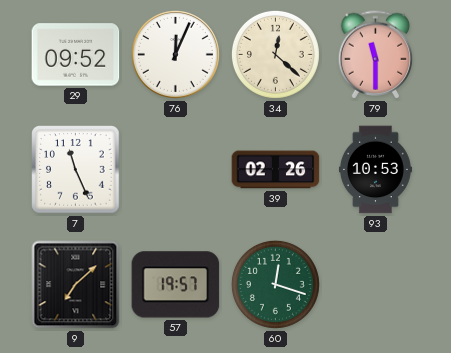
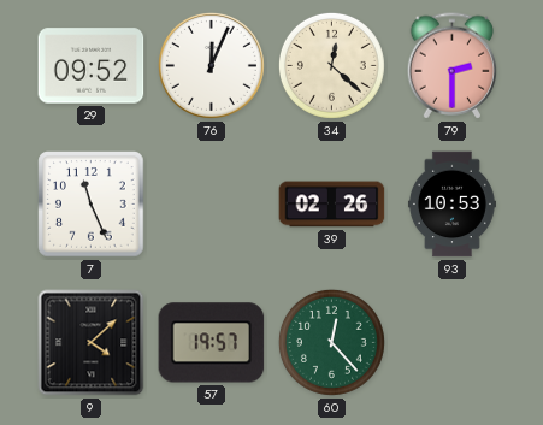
79: 11:30 -> 2:30
9: 7:08 -> 4:08
60: 12:18 -> 12:23
